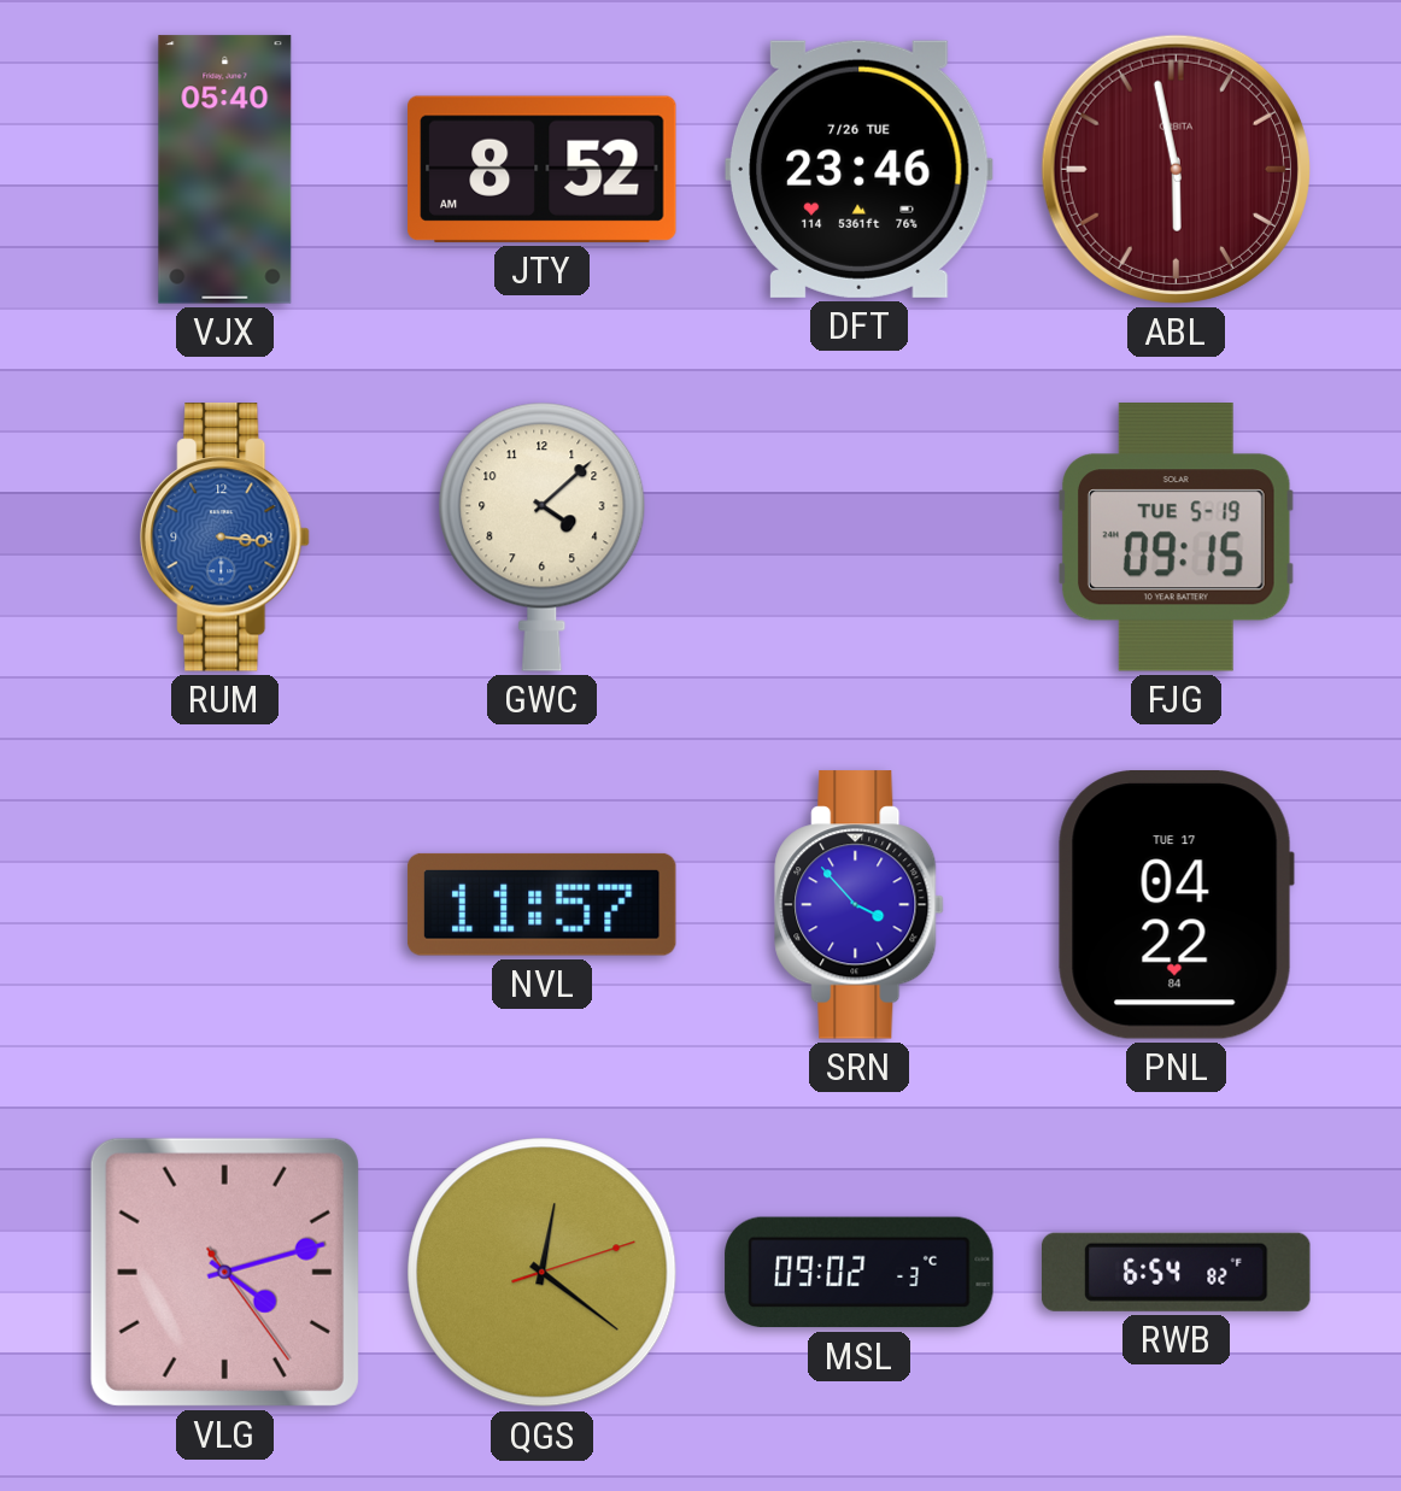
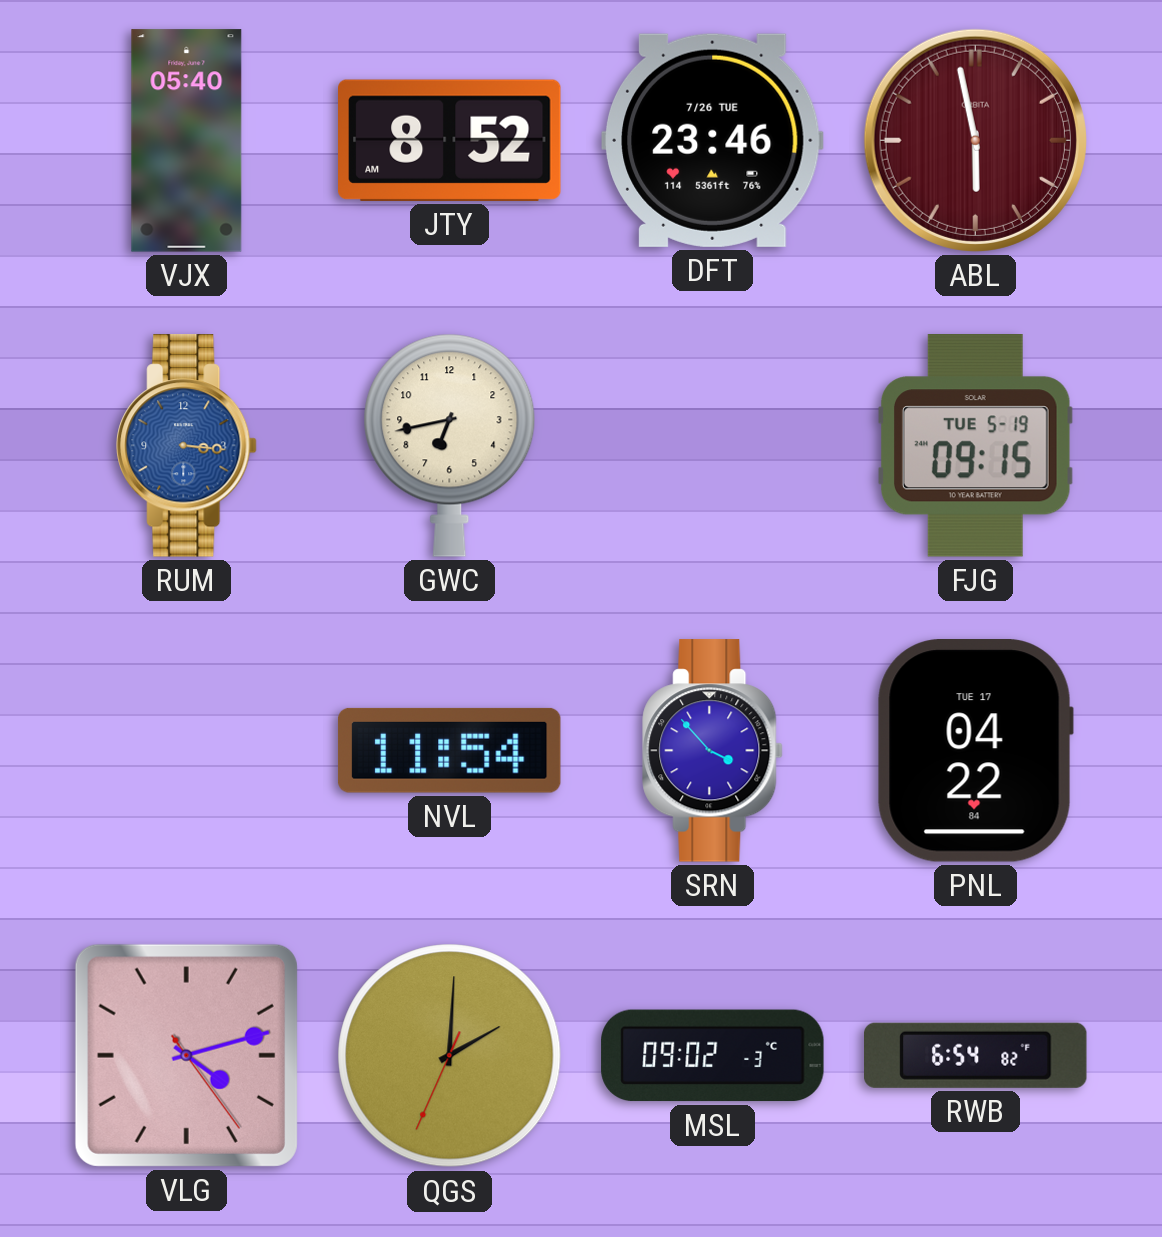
GWC: 4:08 -> 6:43
NVL: 11:57 -> 11:54
QGS: 12:21 -> 2:00
